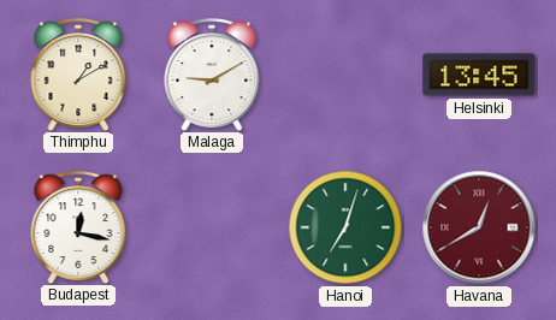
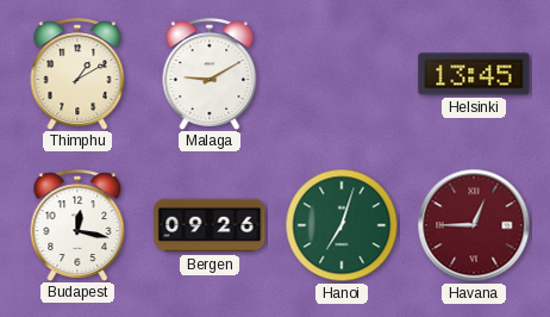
Bergen: none -> 09:26
Havana: 12:40 -> 12:45
